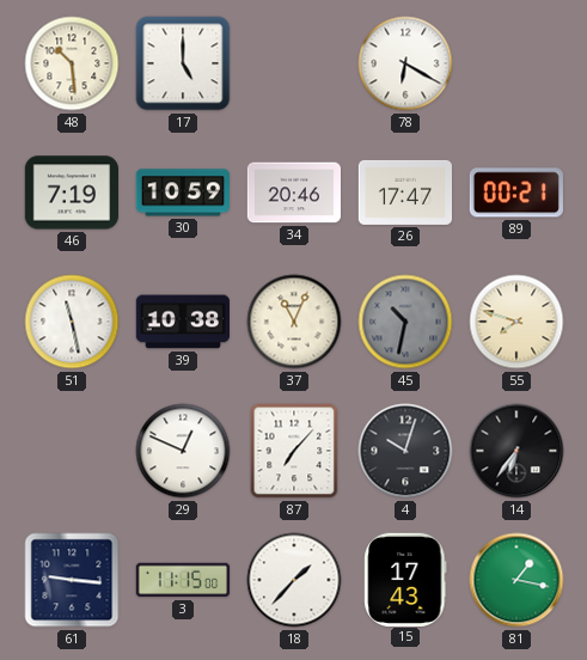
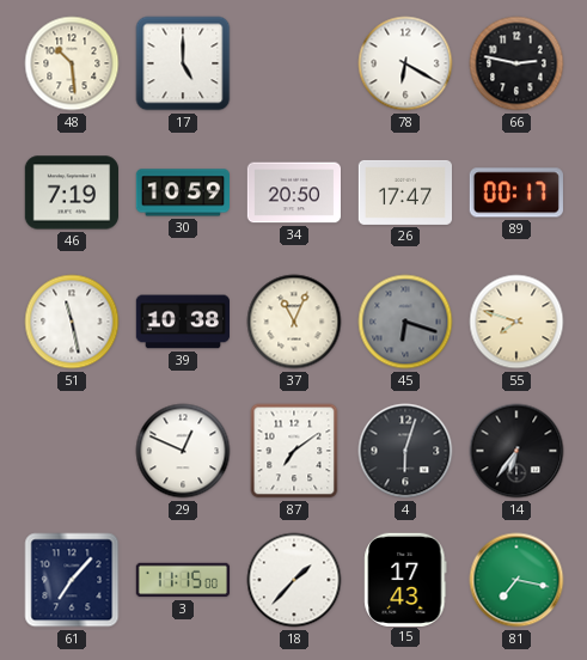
66: none -> 2:47
34: 20:46 -> 20:50
89: 00:21 -> 00:17
45: 10:32 -> 6:18
87: 7:07 -> 7:09
4: 10:03 -> 6:03
61: 9:16 -> 7:07
81: 1:17 -> 7:17
